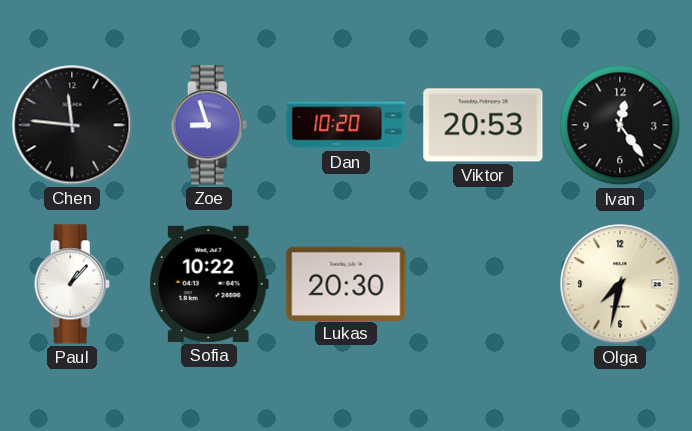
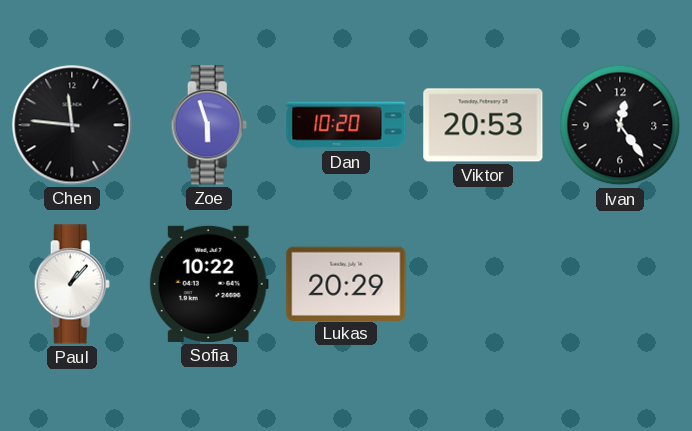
Zoe: 8:57 -> 5:57
Lukas: 20:30 -> 20:29
Olga: 7:32 -> none
